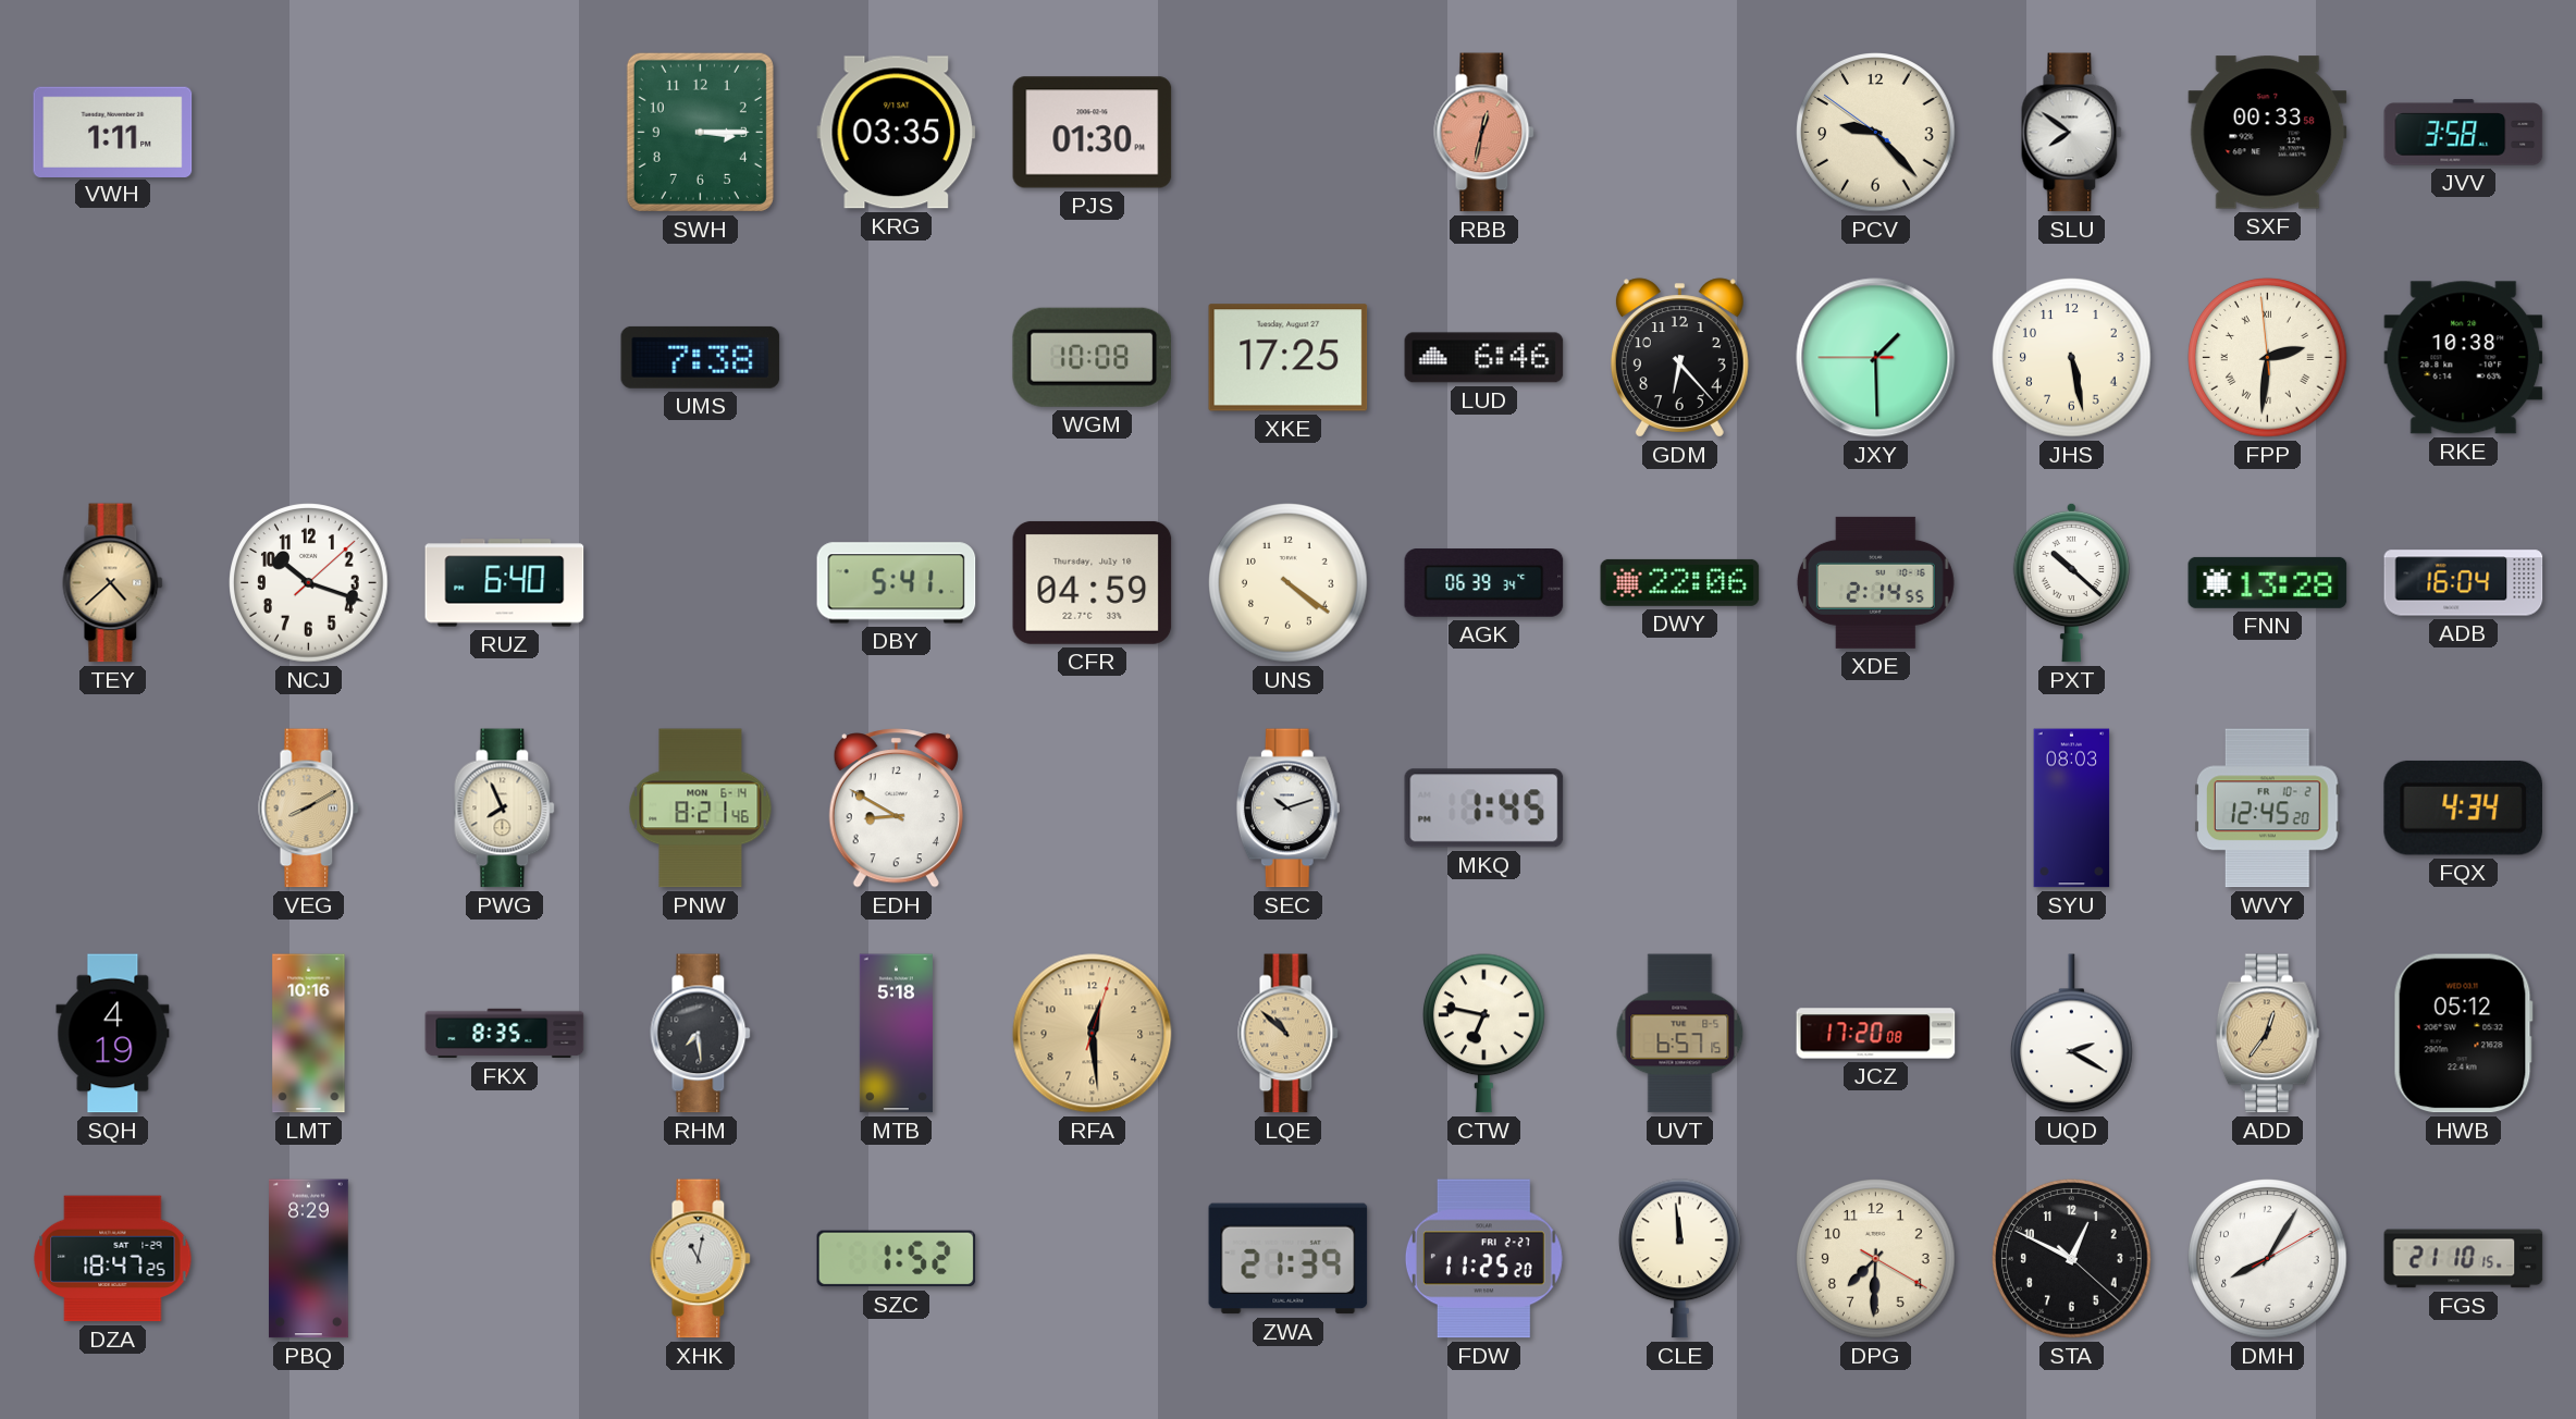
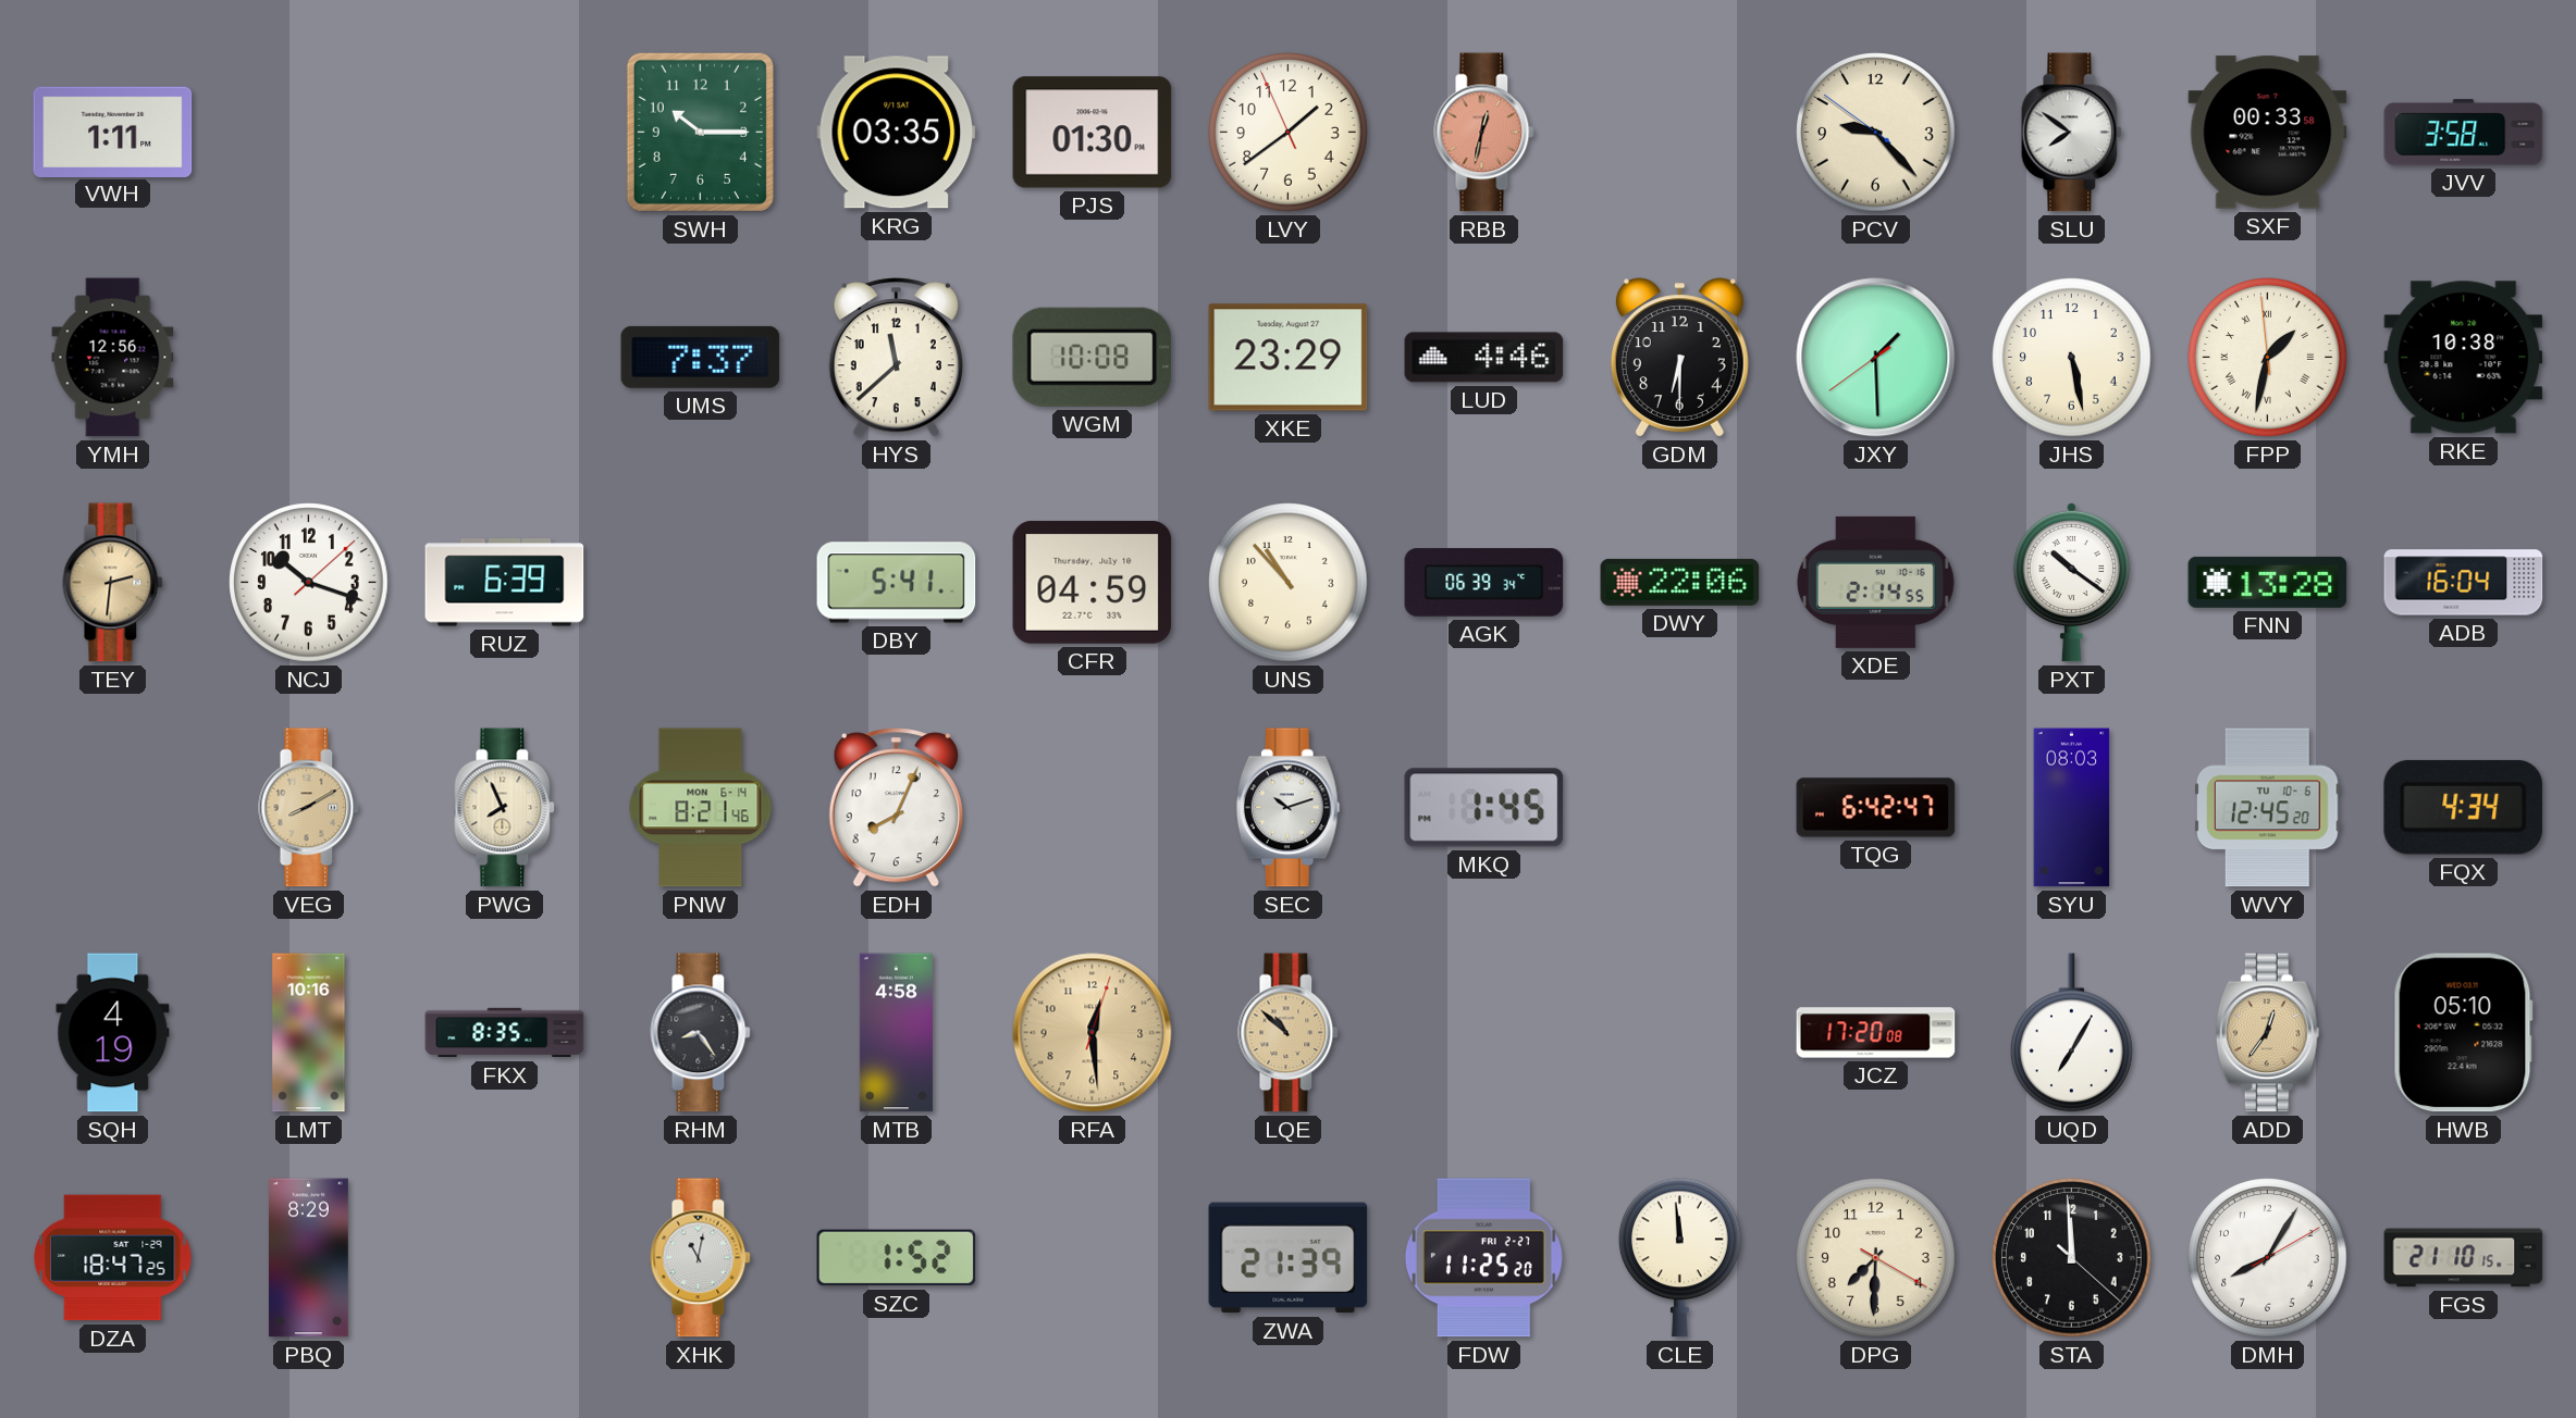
SWH: 3:15 -> 10:15
LVY: none -> 1:38
YMH: none -> 12:56
UMS: 7:38 -> 7:37
HYS: none -> 11:38
XKE: 17:25 -> 23:29
LUD: 6:46 -> 4:46
GDM: 6:23 -> 6:30
JXY: 1:29:45 -> 1:29:39
FPP: 2:30 -> 1:31
TEY: 4:38 -> 2:31
RUZ: 6:40 -> 6:39
UNS: 4:21 -> 10:53
PXT: 10:22 -> 10:21
EDH: 8:50 -> 8:04
TQG: none -> 6:42
WVY date: FR 10-2 -> TU 10-6
RHM: 7:29 -> 8:24
MTB: 5:18 -> 4:58
CTW: 6:47 -> none
UVT: 6:57 -> none
UQD: 2:20 -> 7:05
HWB: 05:12 -> 05:10
STA: 12:49 -> 11:59
